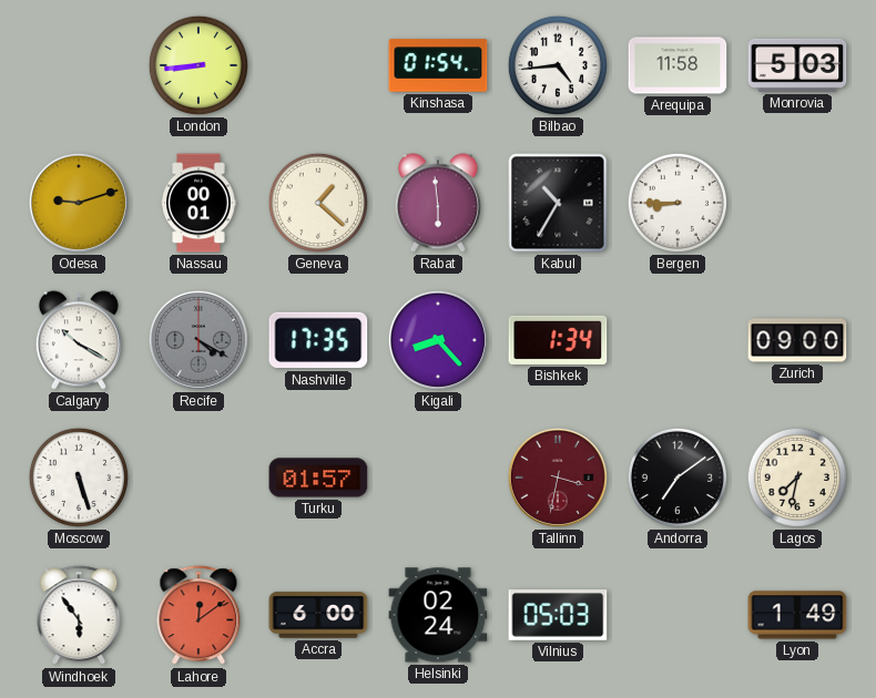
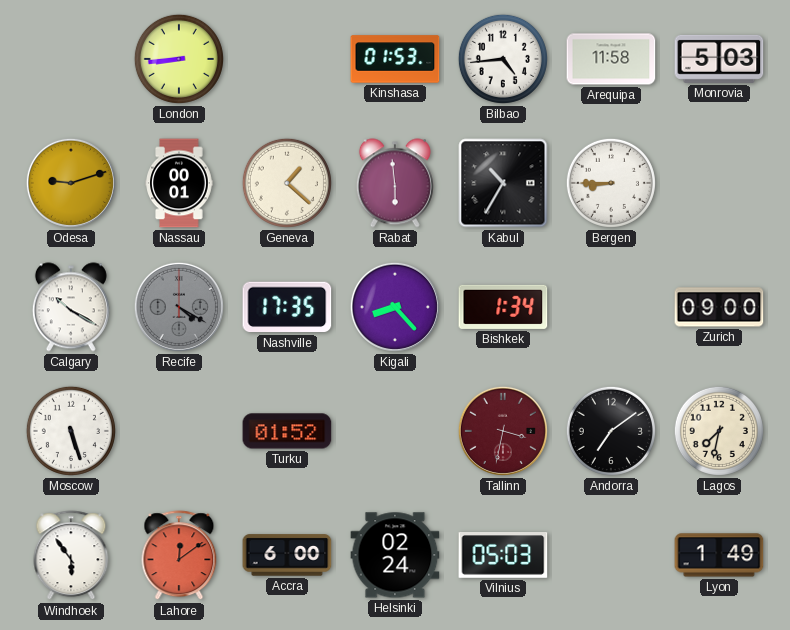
Kinshasa: 01:54 -> 01:53
Turku: 01:57 -> 01:52
